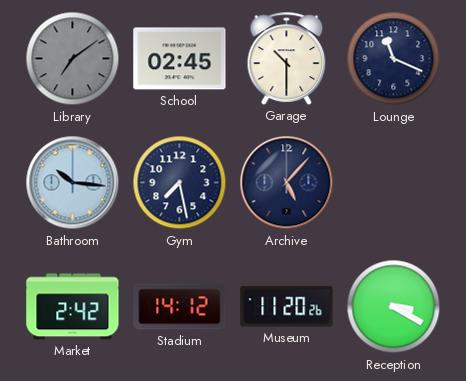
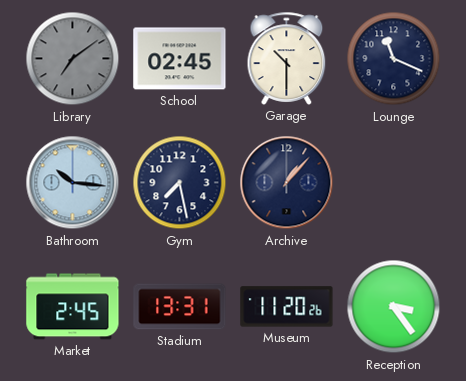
Archive: 5:07 -> 1:07
Market: 2:42 -> 2:45
Stadium: 14:12 -> 13:31
Reception: 3:20 -> 3:24
